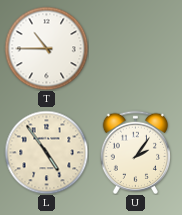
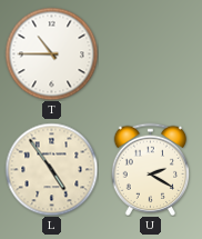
U: 2:06 -> 2:20
